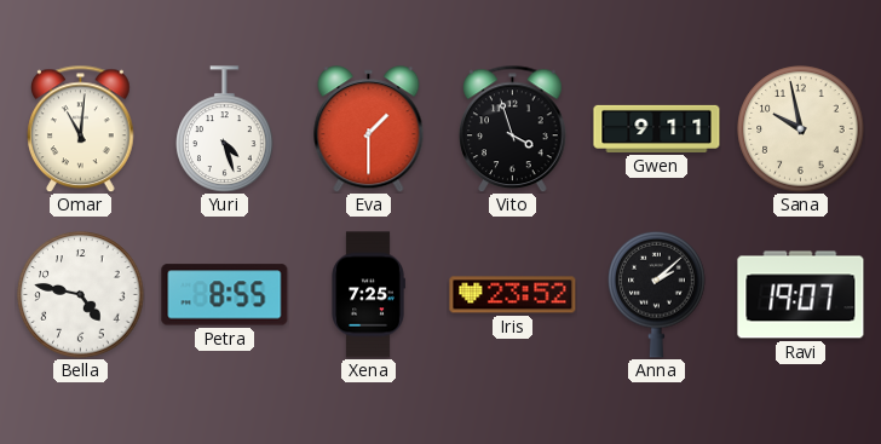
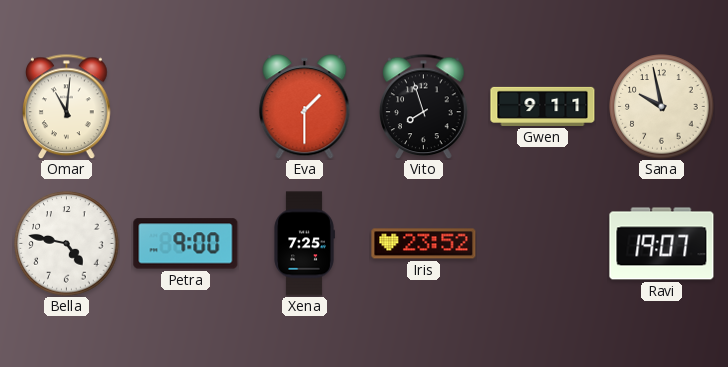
Yuri: 4:27 -> none
Vito: 3:57 -> 7:57
Petra: 8:55 -> 9:00
Anna: 2:08 -> none
